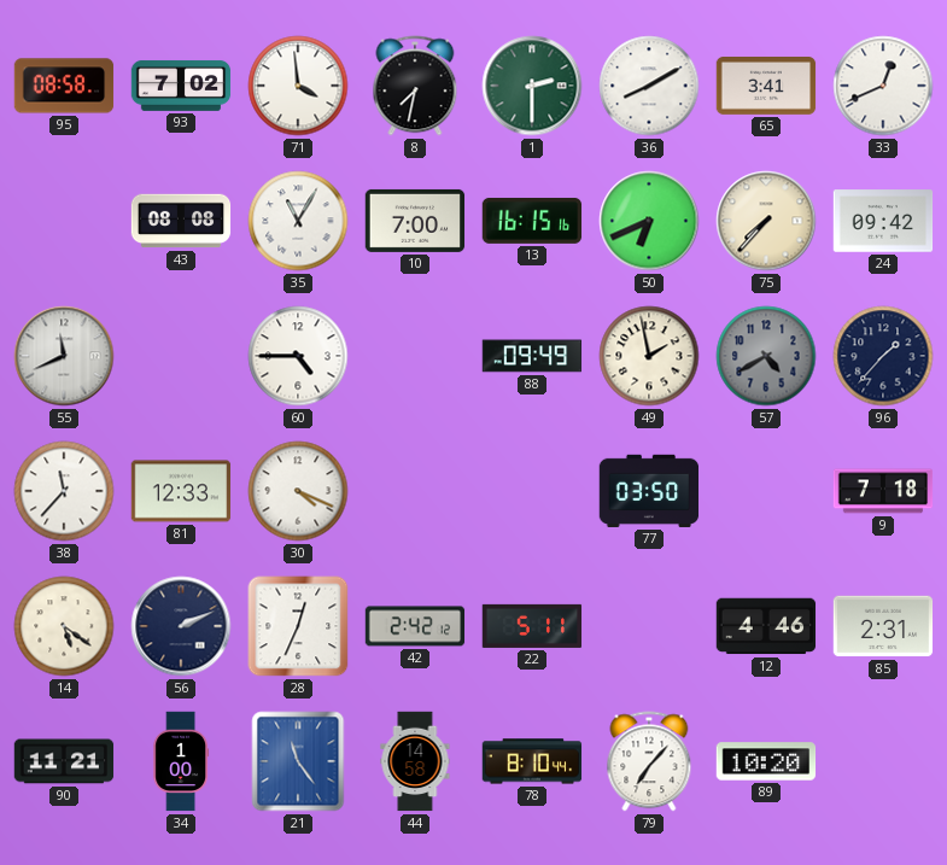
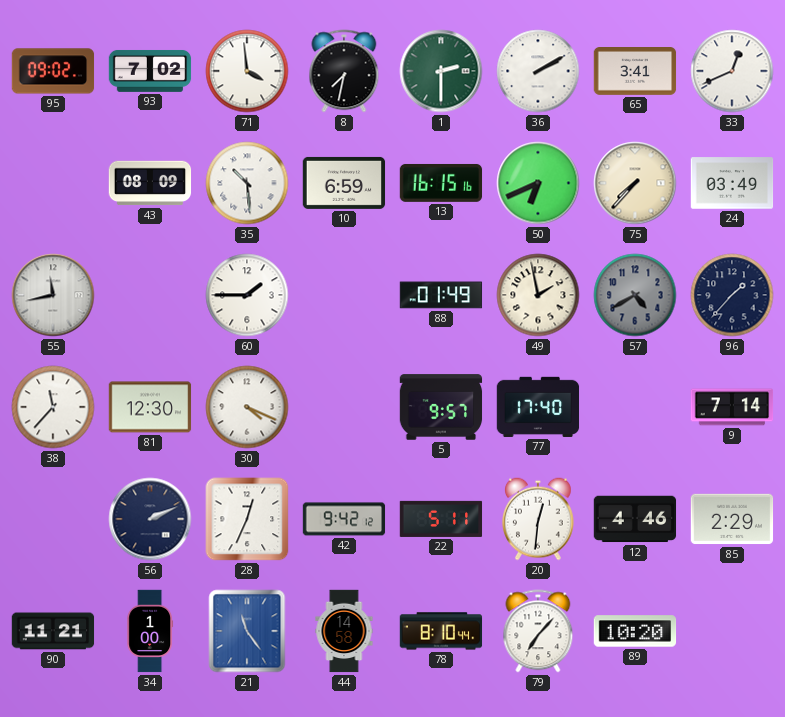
95: 08:58 -> 09:02
36: 8:10 -> 2:10
43: 08:08 -> 08:09
35: 11:05 -> 10:29
10: 7:00 -> 6:59
24: 09:42 -> 03:49
55: 11:41 -> 11:43
60: 4:45 -> 1:45
88: 09:49 -> 01:49
81: 12:33 -> 12:30
5: none -> 9:57
77: 03:50 -> 17:40
9: 7:18 -> 7:14
14: 5:21 -> none
42: 2:42 -> 9:42
20: none -> 12:31
85: 2:31 -> 2:29
